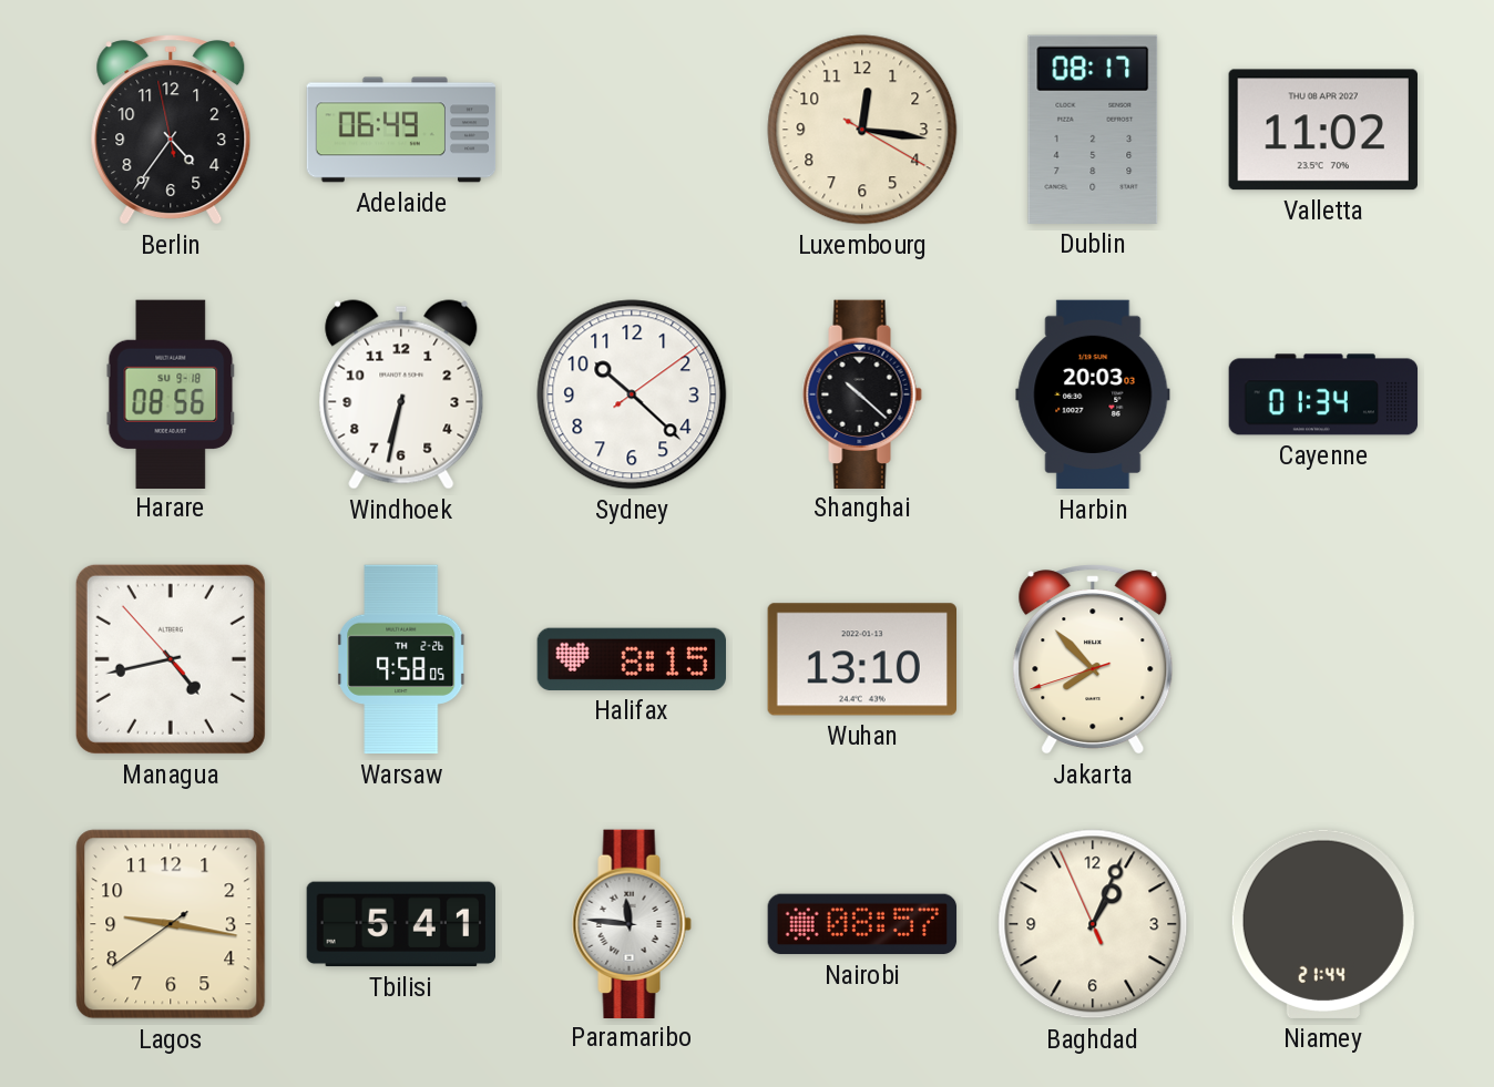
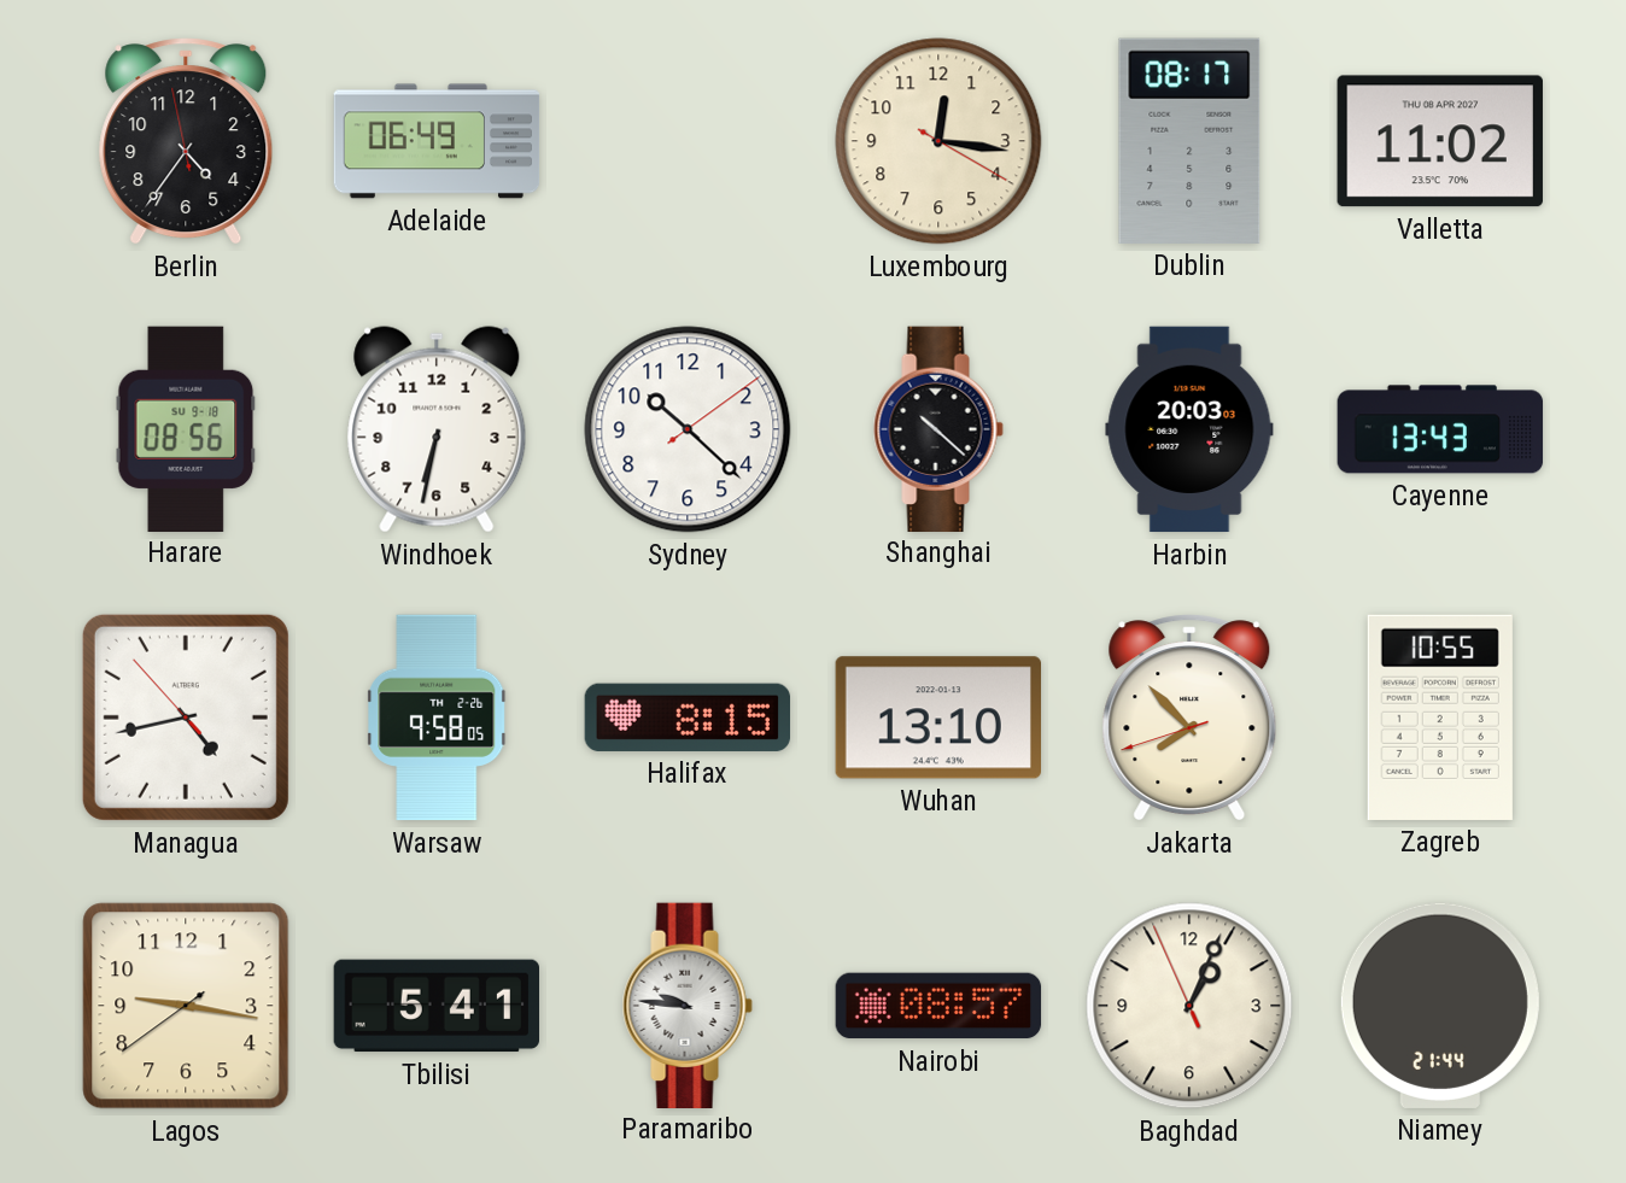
Cayenne: 01:34 -> 13:43
Zagreb: none -> 10:55
Paramaribo: 11:46 -> 9:46
